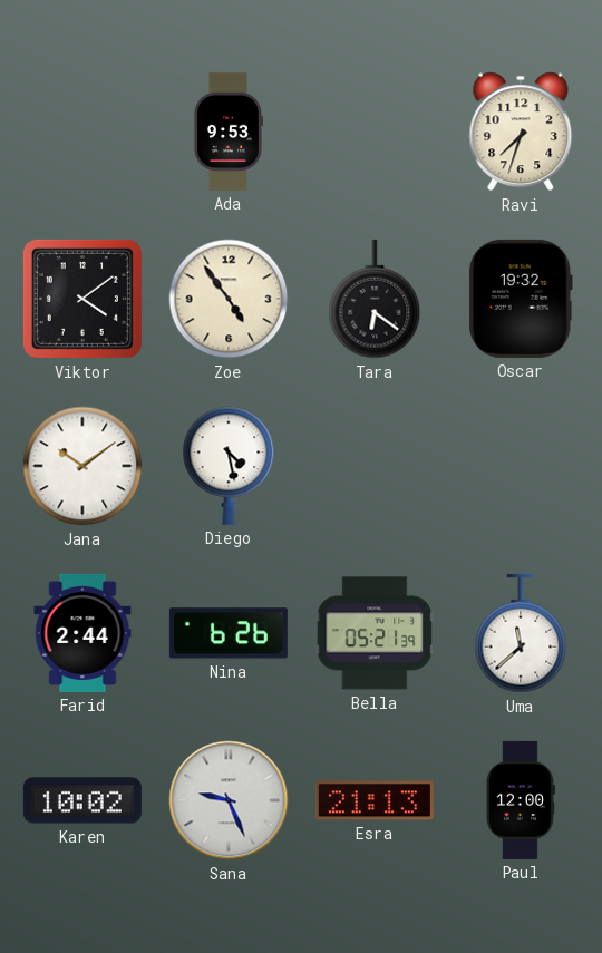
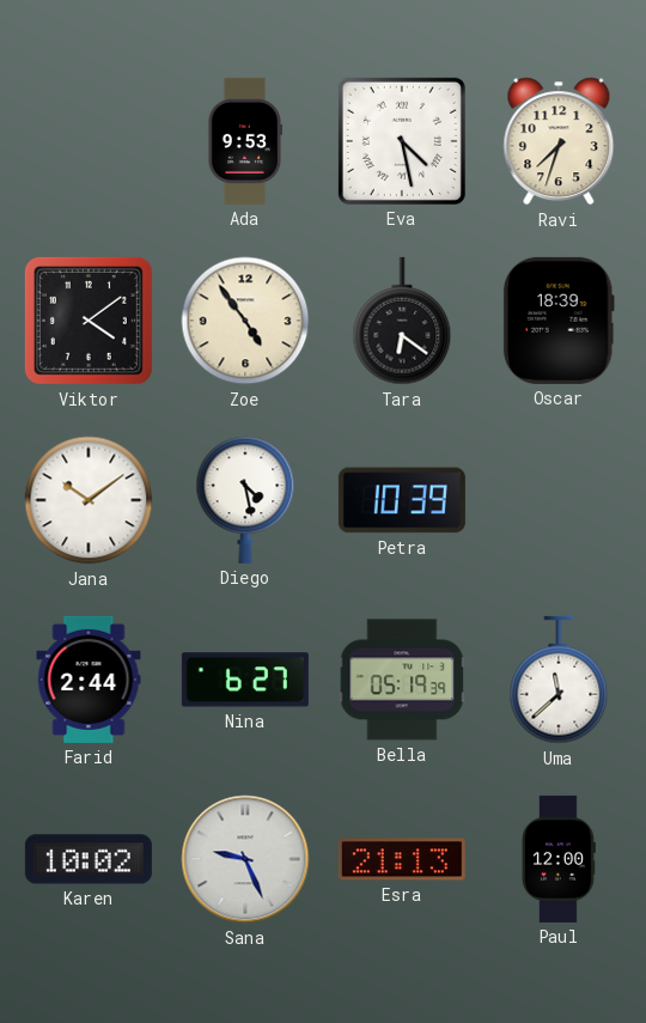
Eva: none -> 4:28
Oscar: 19:32 -> 18:39
Petra: none -> 10:39
Nina: 6:26 -> 6:27
Bella: 05:21 -> 05:19
